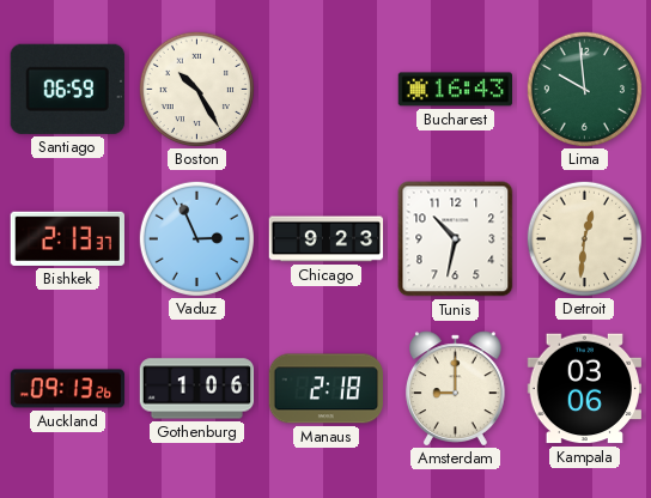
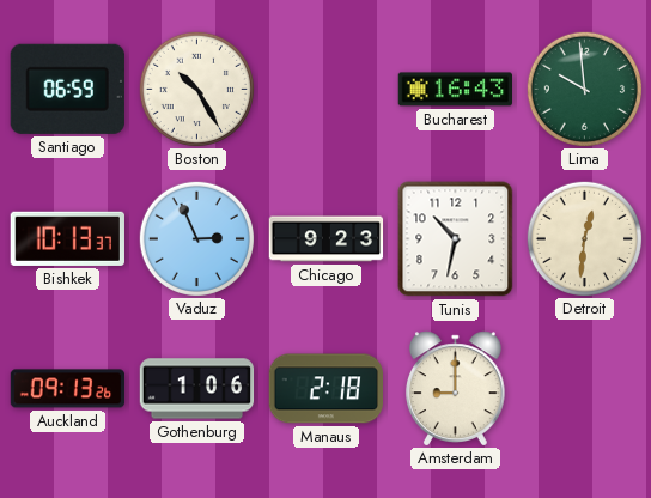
Bishkek: 2:13 -> 10:13
Kampala: 03:06 -> none
